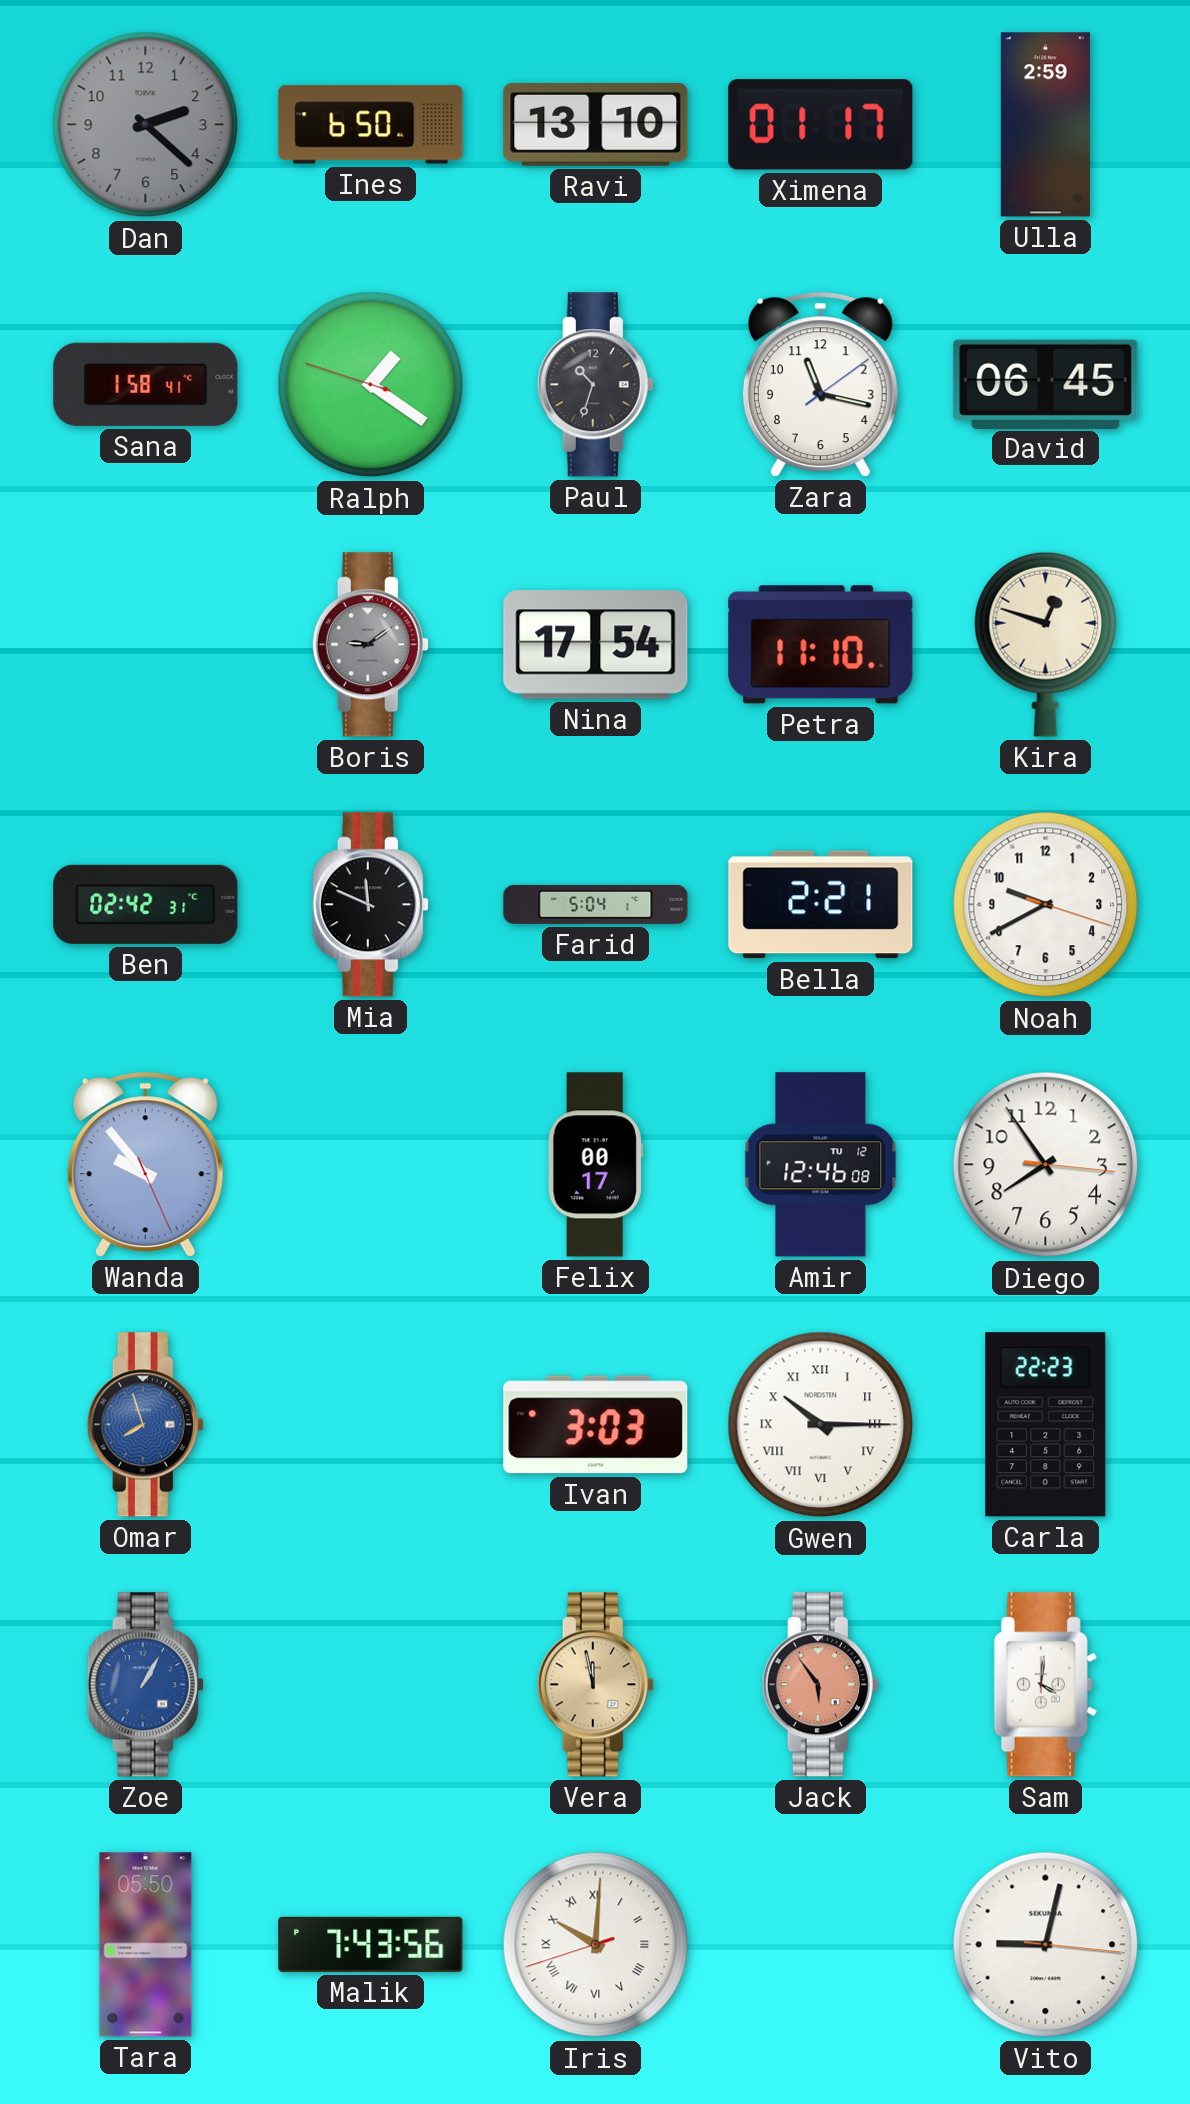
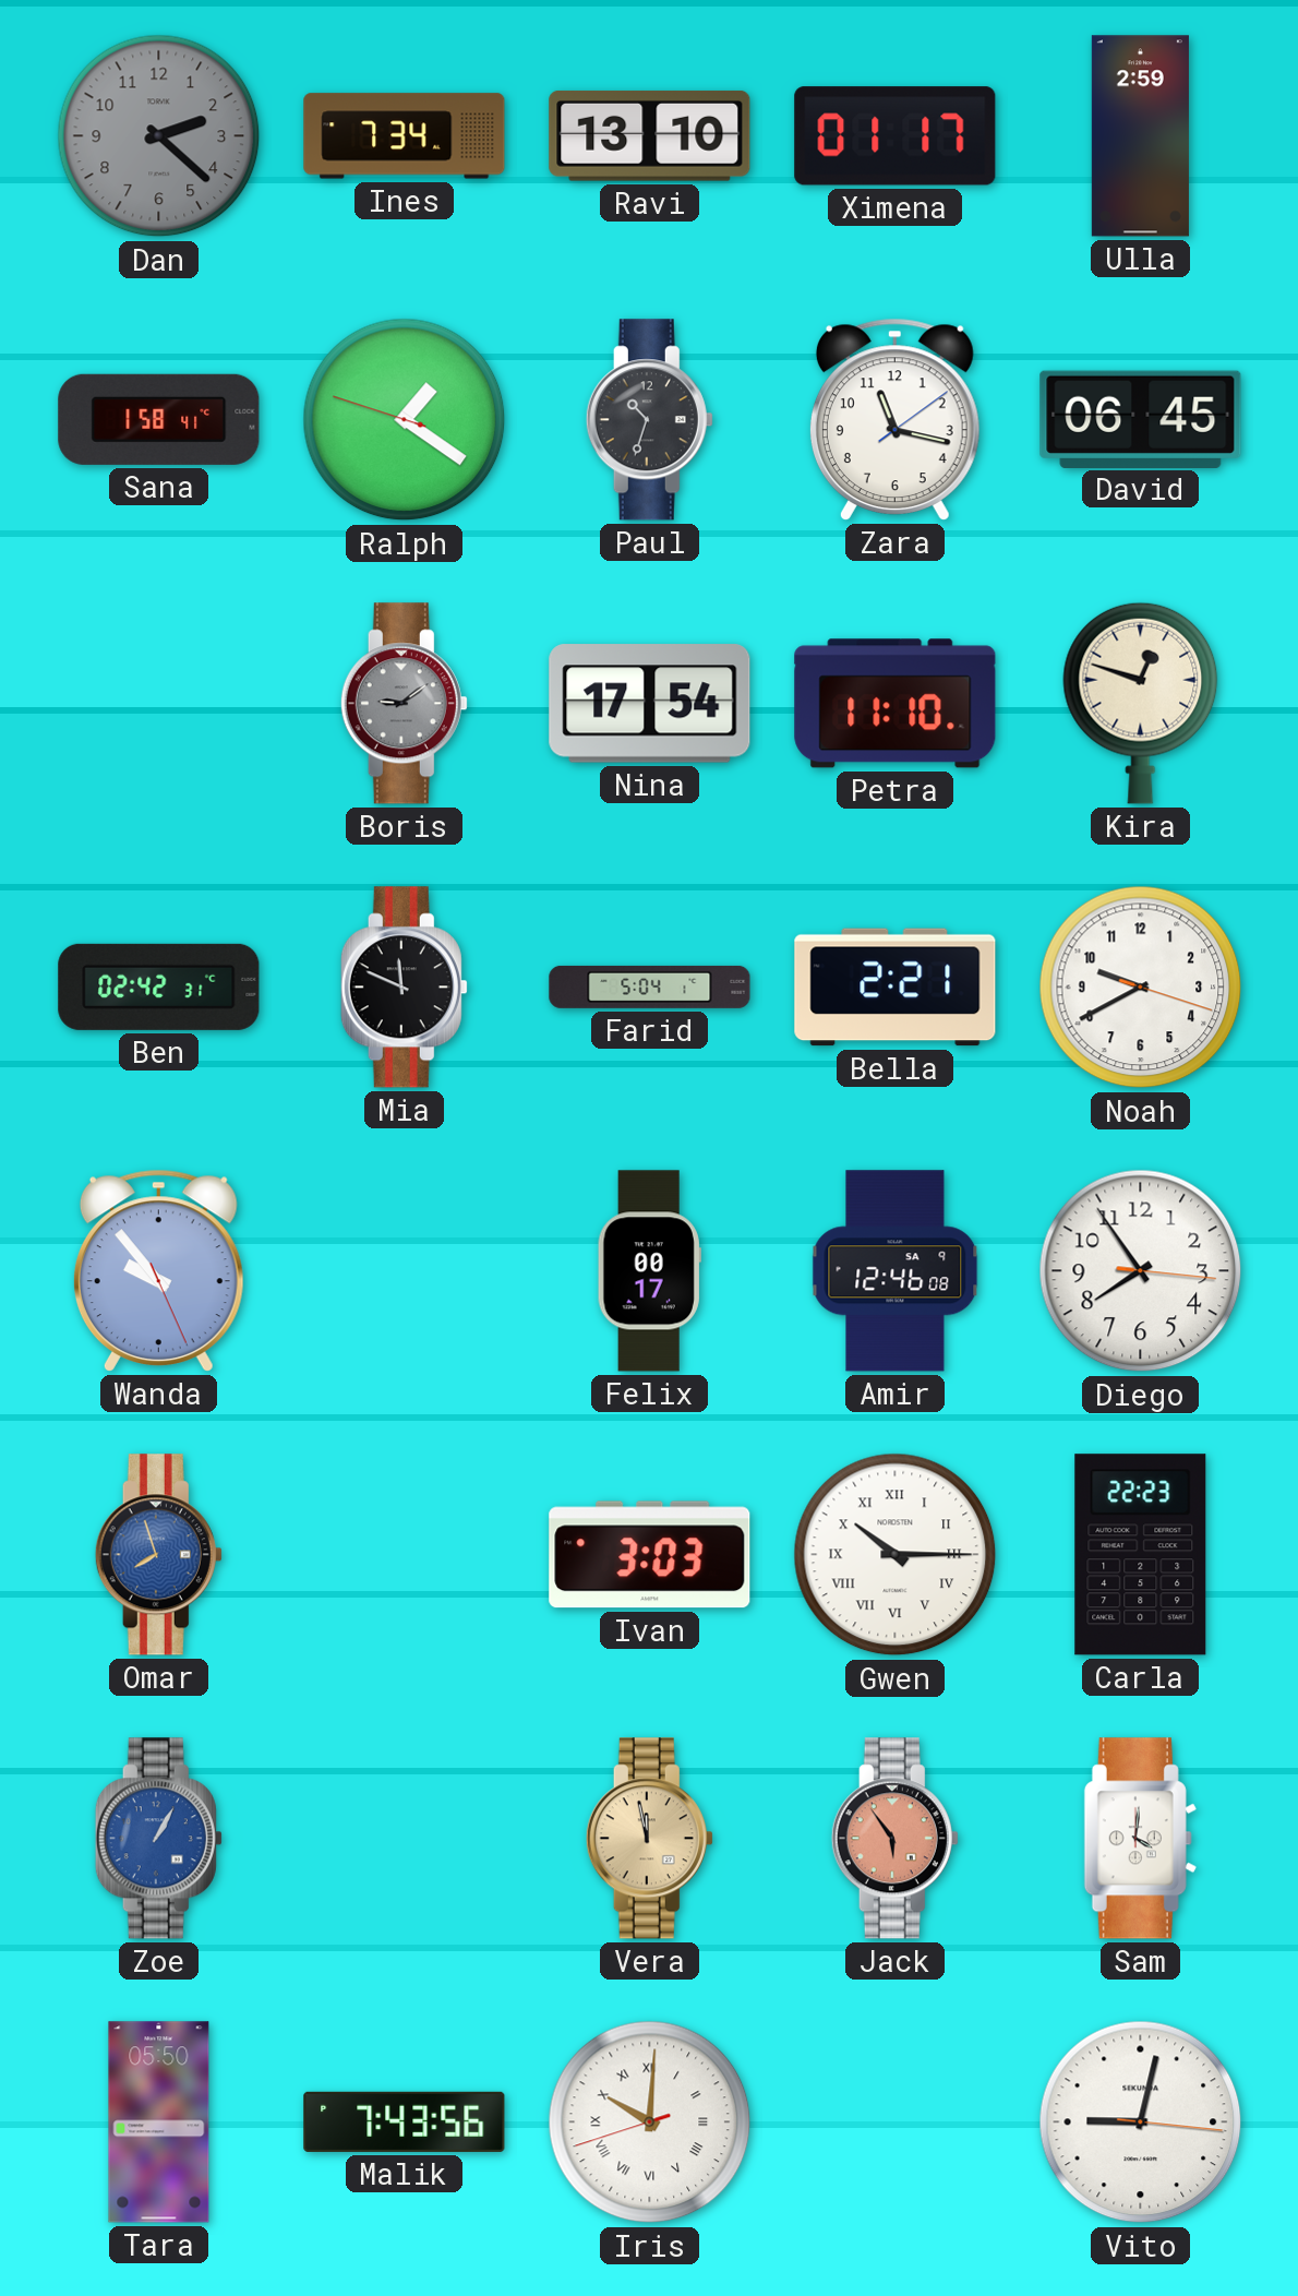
Ines: 6:50 -> 7:34
Amir date: TU 12 -> SA 9
